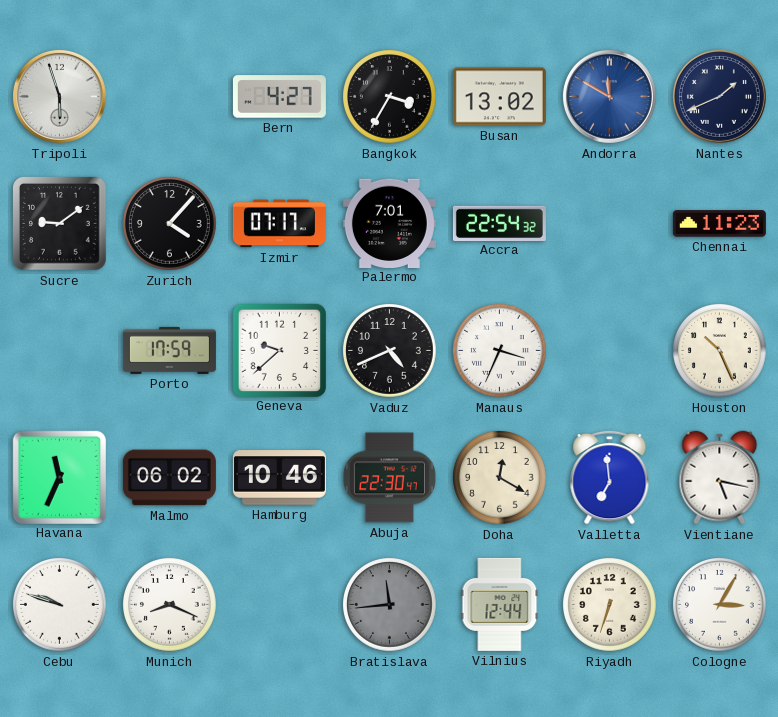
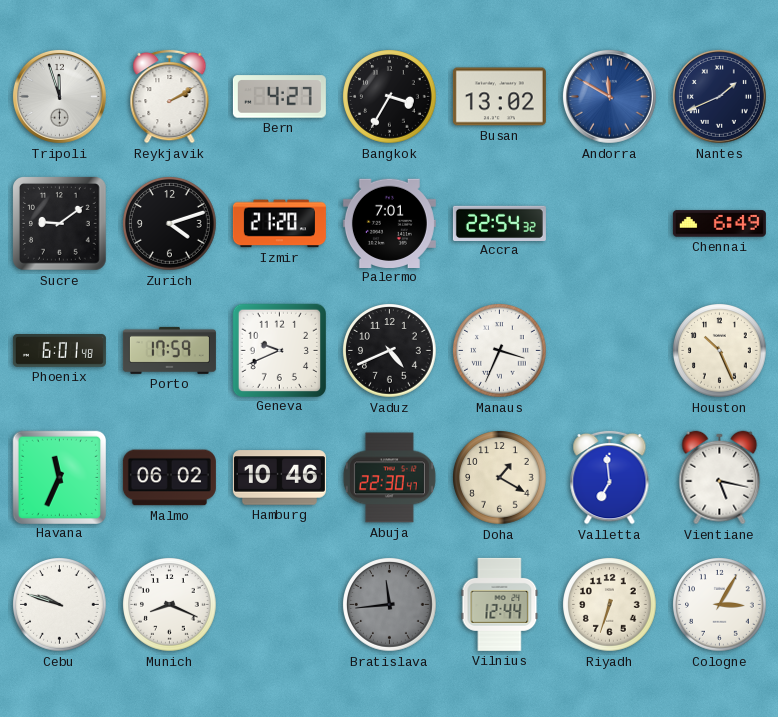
Tripoli: 5:57 -> 11:57
Reykjavik: none -> 2:10
Zurich: 4:07 -> 4:12
Izmir: 07:17 -> 21:20
Chennai: 11:23 -> 6:49
Phoenix: none -> 6:01
Geneva: 9:38 -> 9:41
Doha: 12:20 -> 1:20
